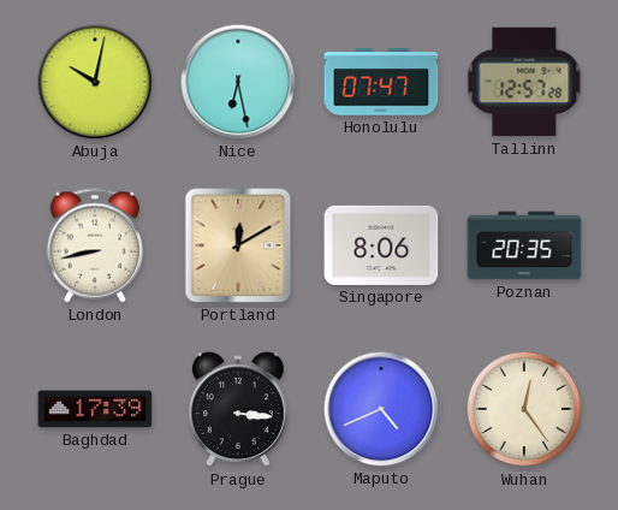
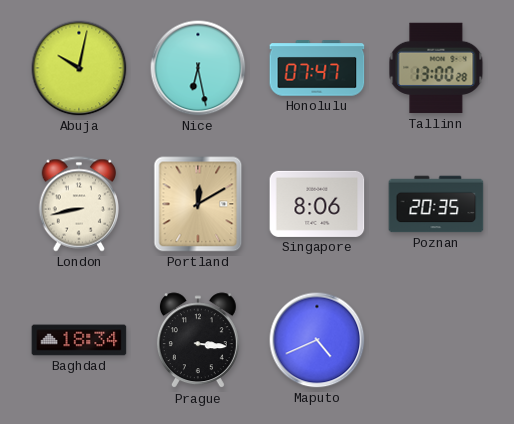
Tallinn: 12:57 -> 13:00
Baghdad: 17:39 -> 18:34
Wuhan: 12:24 -> none
